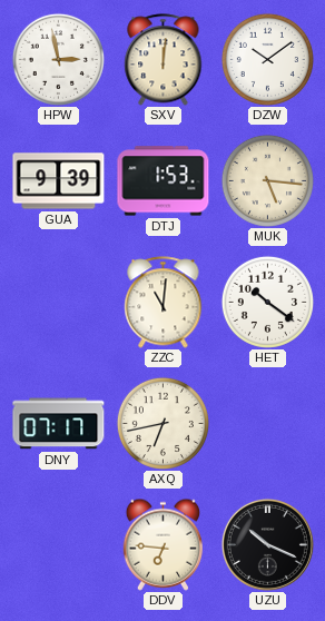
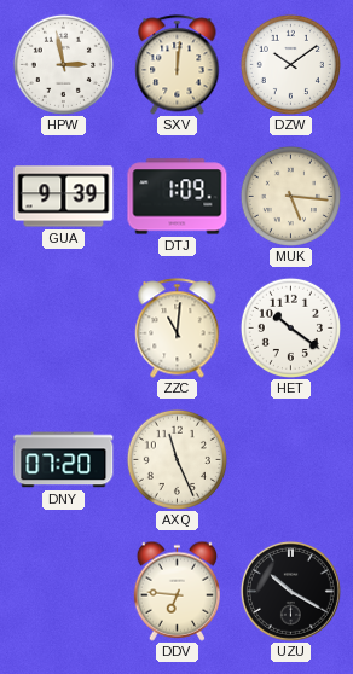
DTJ: 1:53 -> 1:09
DNY: 07:17 -> 07:20
AXQ: 6:43 -> 11:26
UZU: 10:19 -> 10:20
